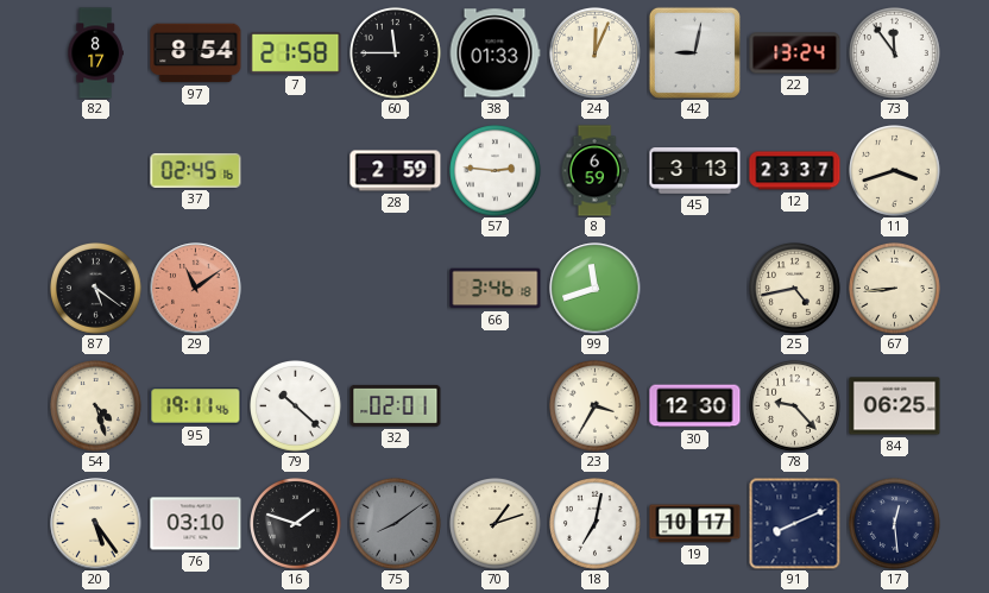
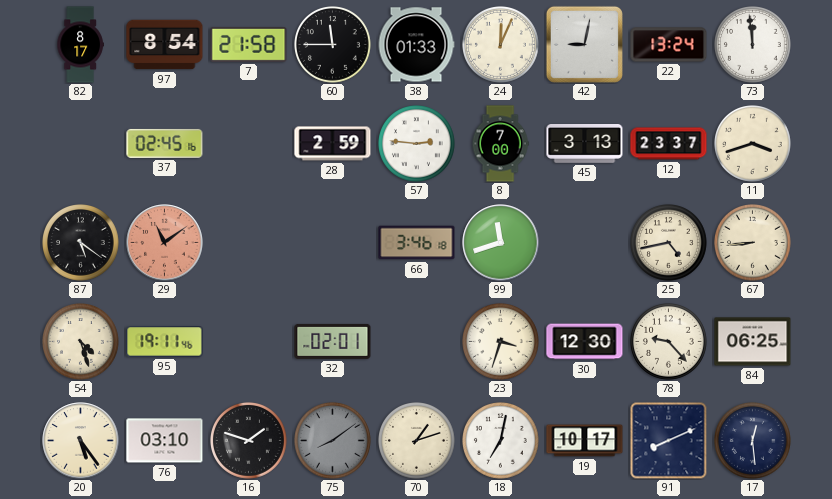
73: 11:54 -> 11:59
8: 6:59 -> 7:00
79: 10:22 -> none
23: 3:35 -> 3:33
